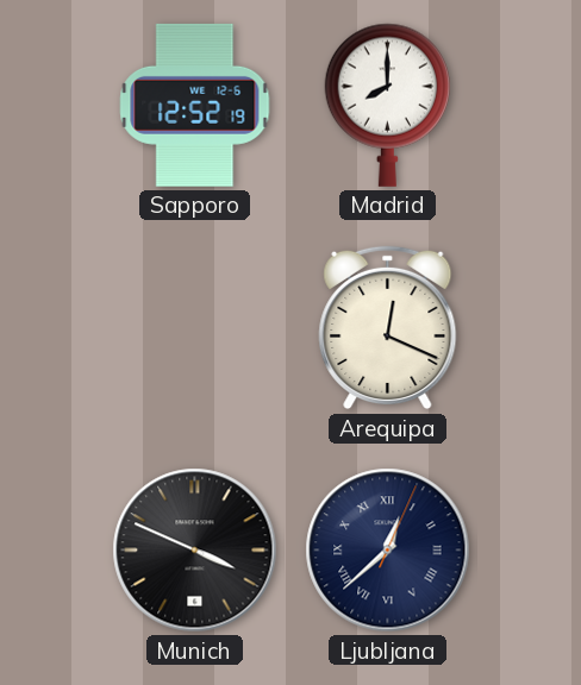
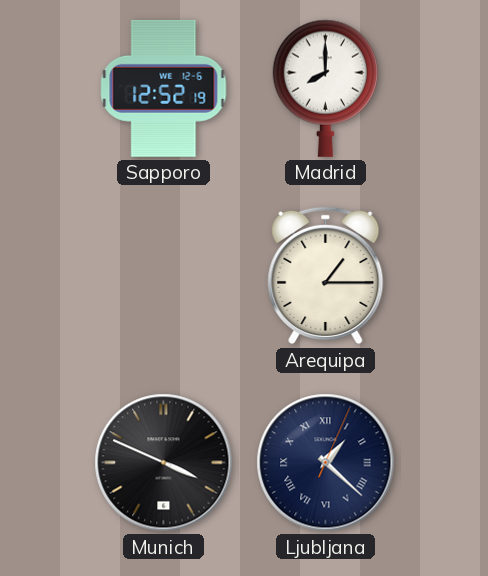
Arequipa: 12:19 -> 1:15
Ljubljana: 12:38 -> 1:22
